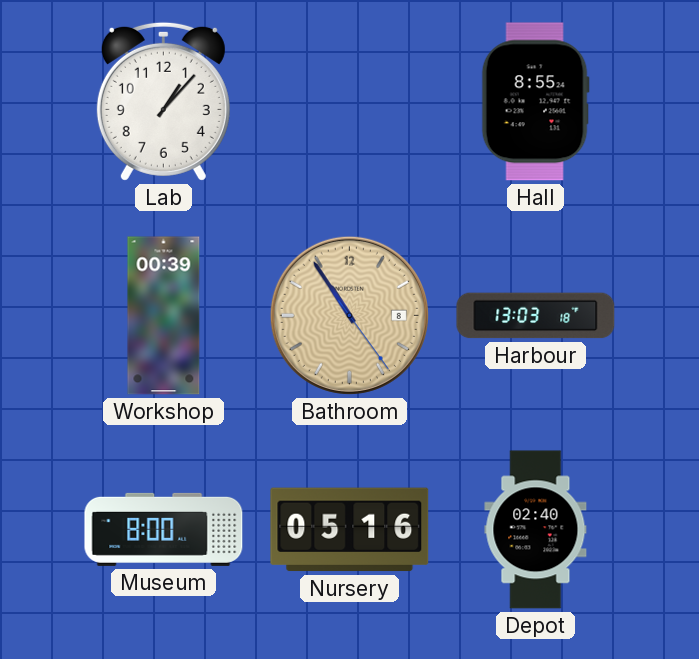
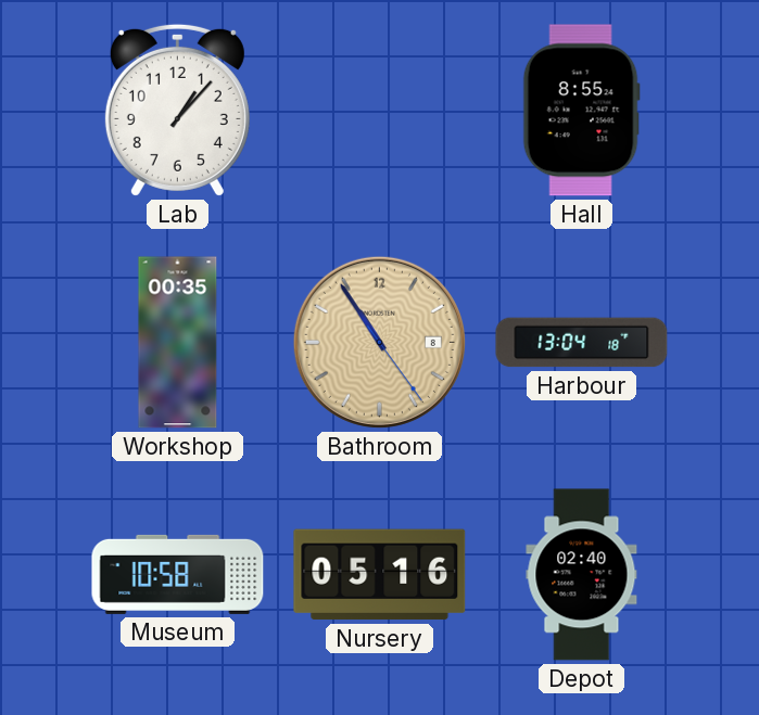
Workshop: 00:39 -> 00:35
Harbour: 13:03 -> 13:04
Museum: 8:00 -> 10:58
